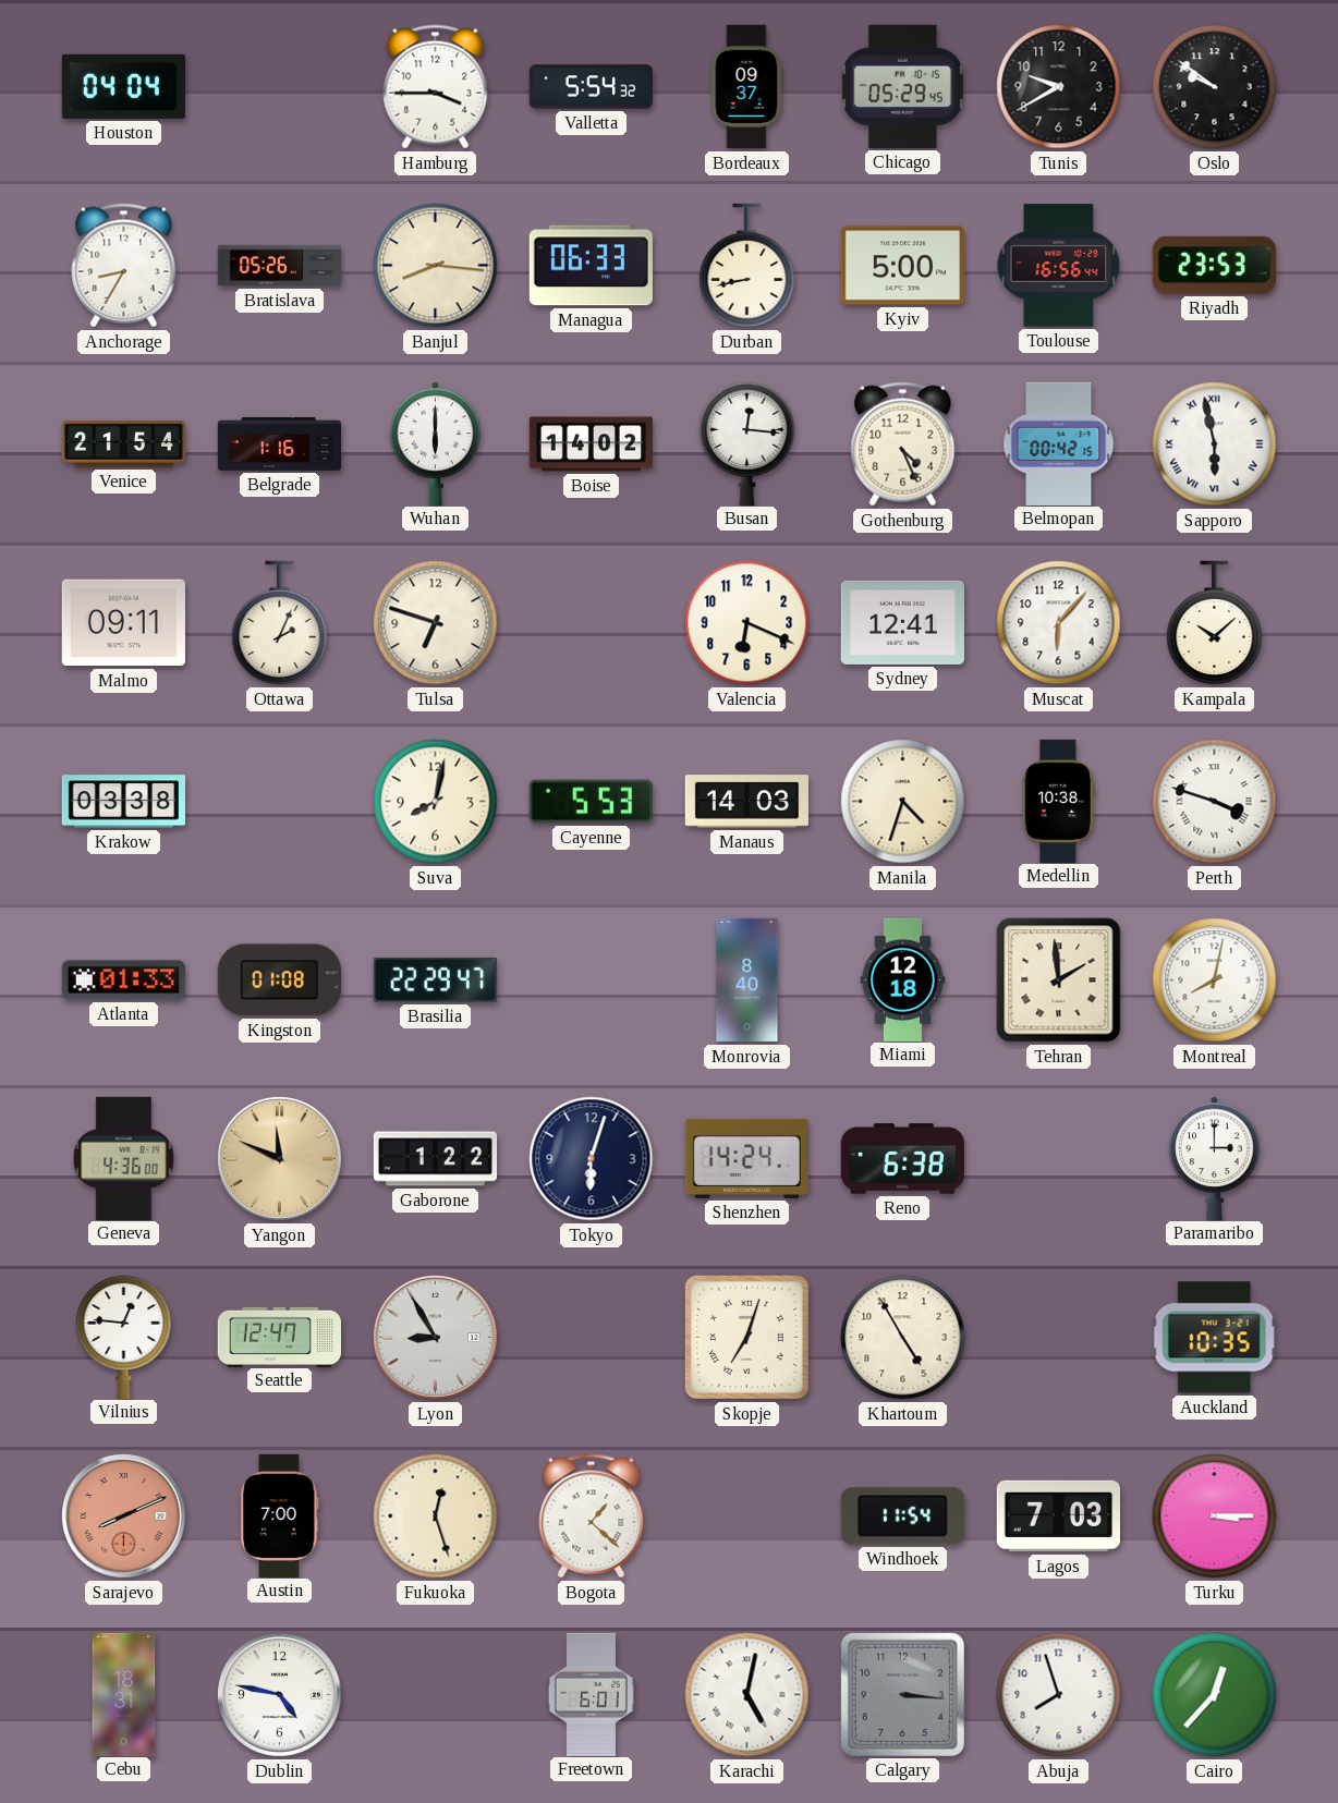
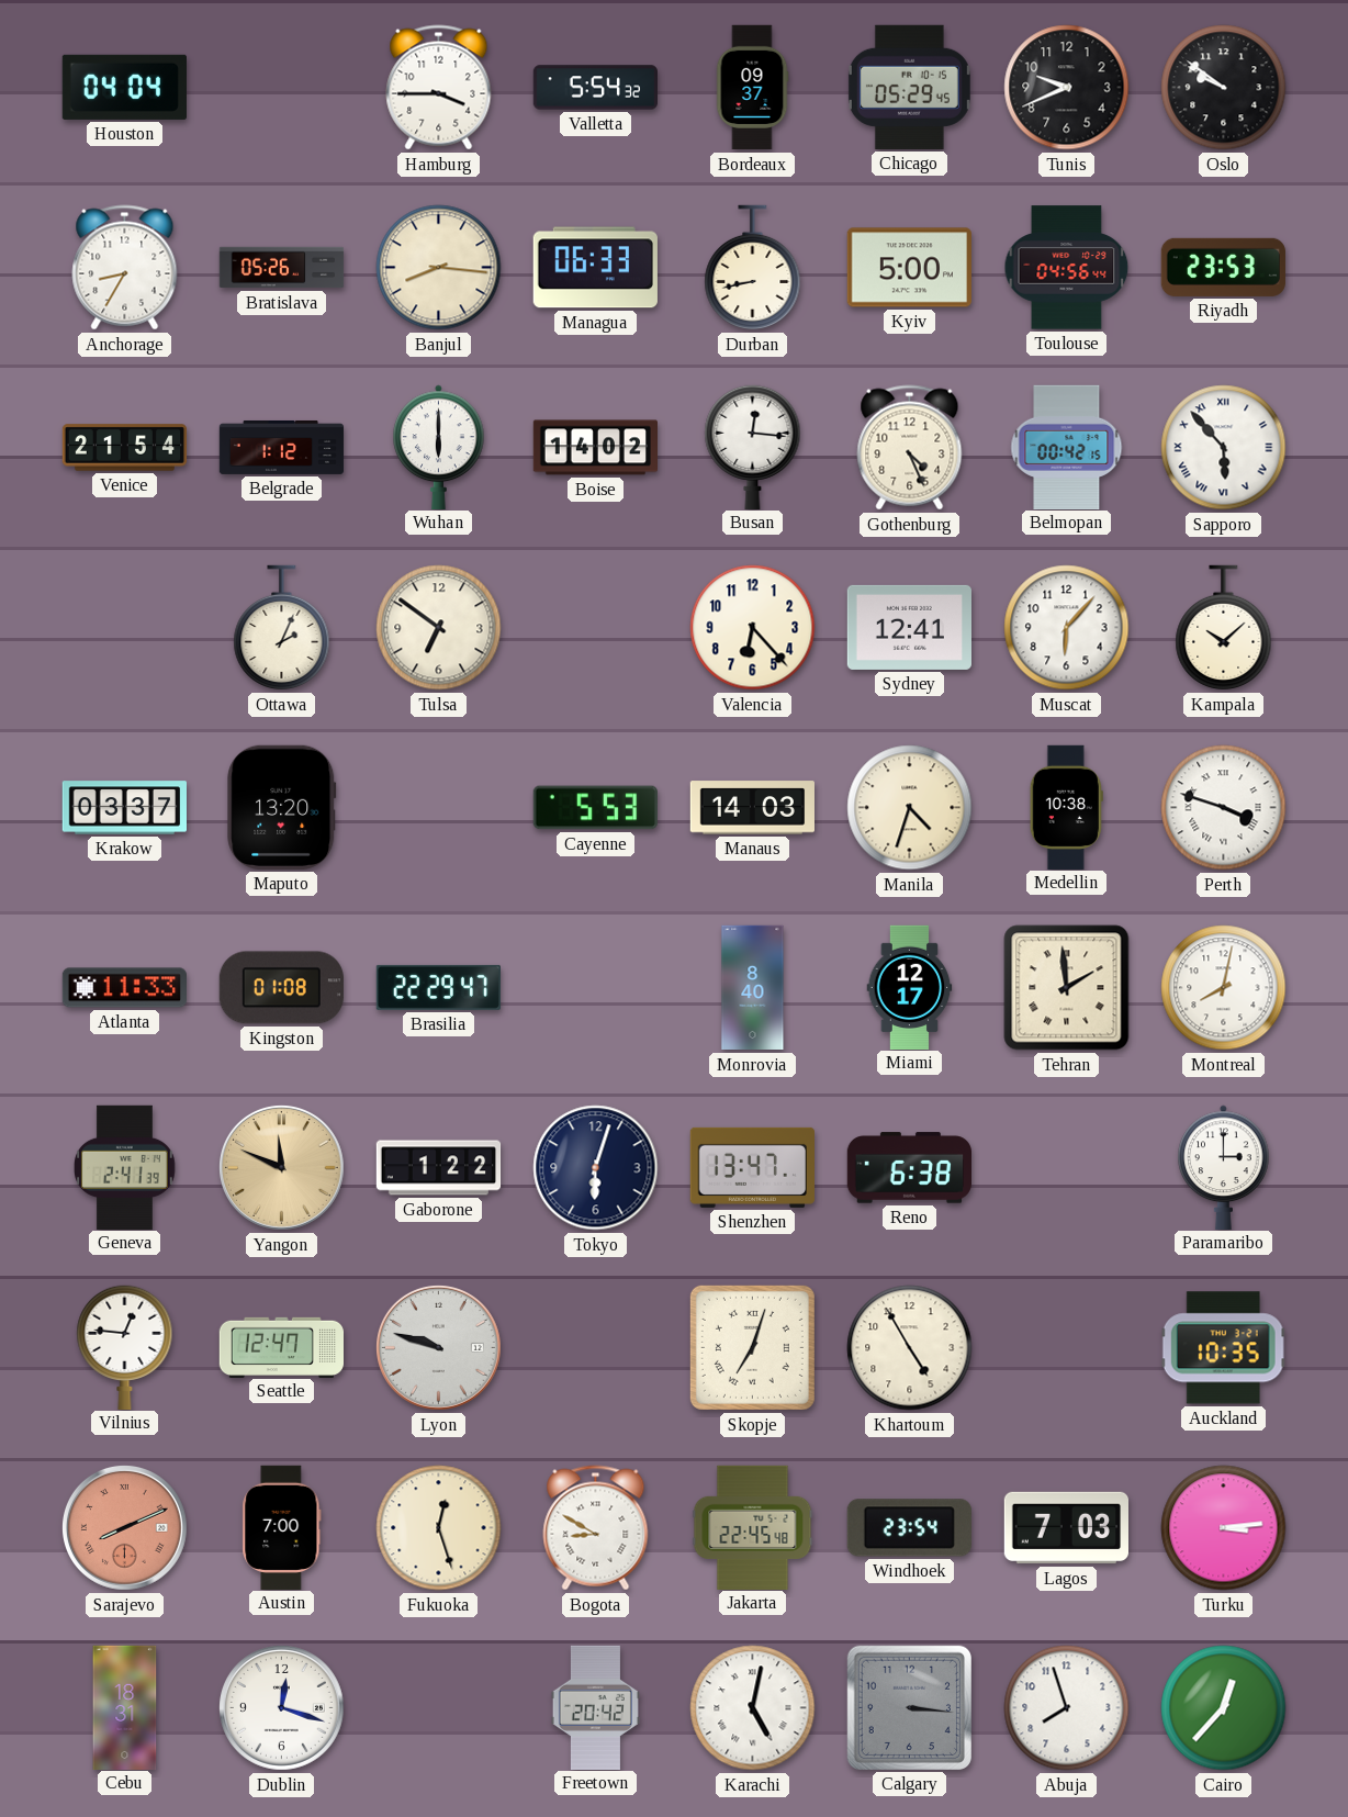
Tunis: 9:40 -> 9:41
Toulouse: 16:56 -> 04:56
Belgrade: 1:16 -> 1:12
Sapporo: 5:58 -> 5:53
Malmo: 09:11 -> none
Tulsa: 6:48 -> 6:51
Valencia: 6:19 -> 6:23
Krakow: 03:38 -> 03:37
Maputo: none -> 13:20
Suva: 8:02 -> none
Atlanta: 01:33 -> 11:33
Miami: 12:18 -> 12:17
Geneva: 4:36 -> 2:41
Shenzhen: 14:24 -> 13:47
Lyon: 8:55 -> 9:48
Bogota: 1:22 -> 8:50
Jakarta: none -> 22:45
Windhoek: 11:54 -> 23:54
Turku: 3:15 -> 3:14
Dublin: 4:47 -> 12:18
Freetown: 6:01 -> 20:42
